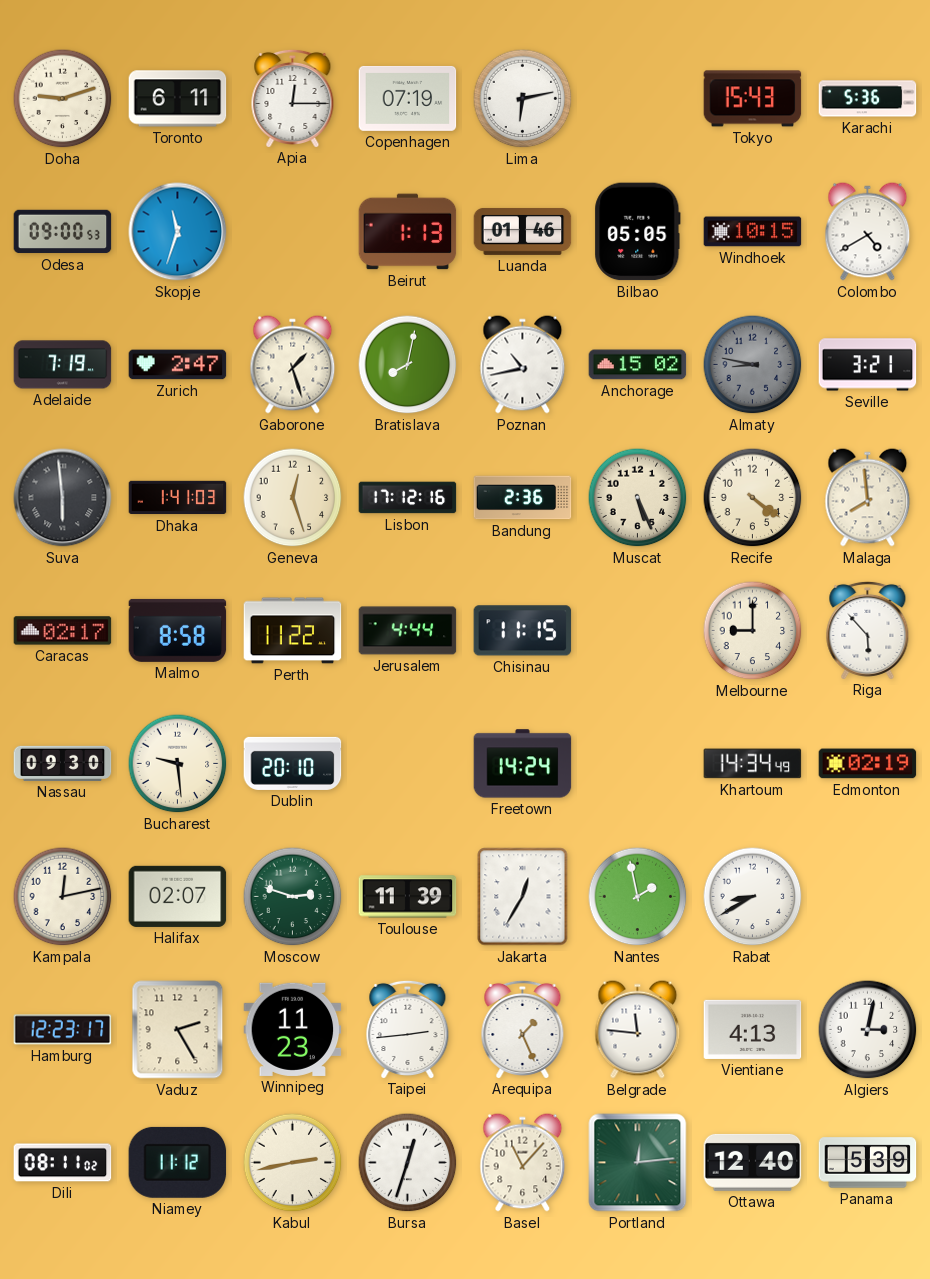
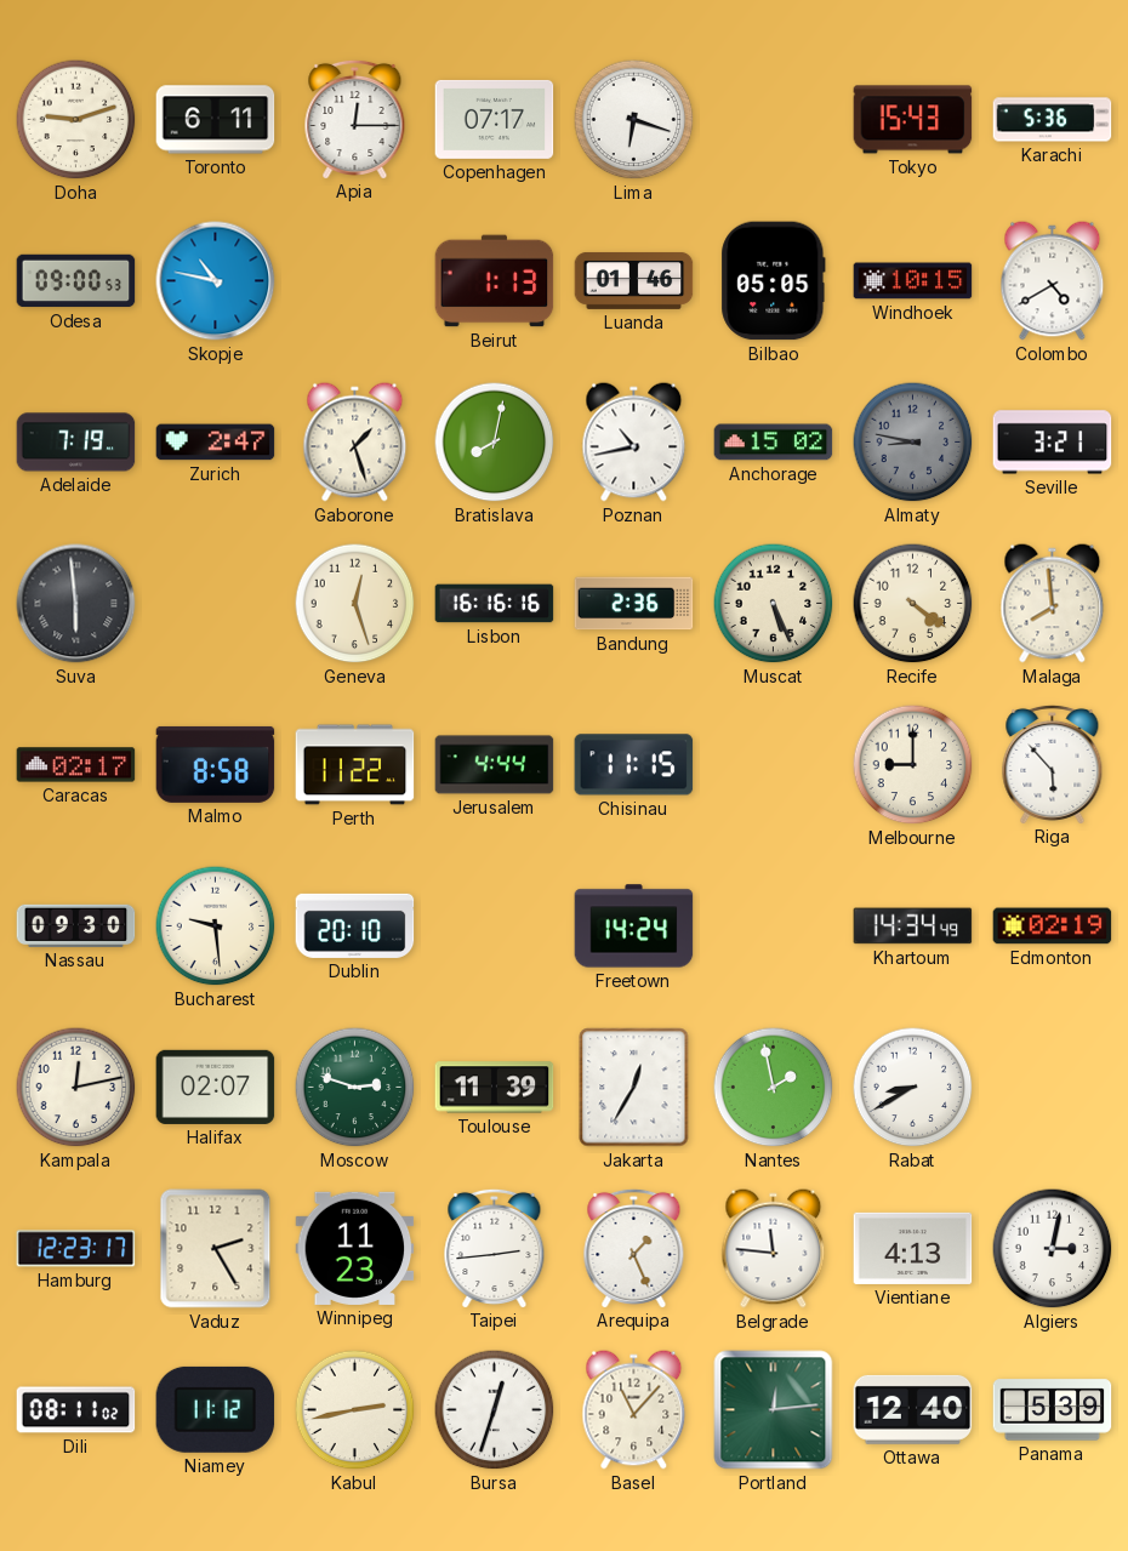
Copenhagen: 07:19 -> 07:17
Lima: 6:13 -> 6:18
Skopje: 11:33 -> 10:47
Dhaka: 1:41 -> none
Lisbon: 17:12 -> 16:16
